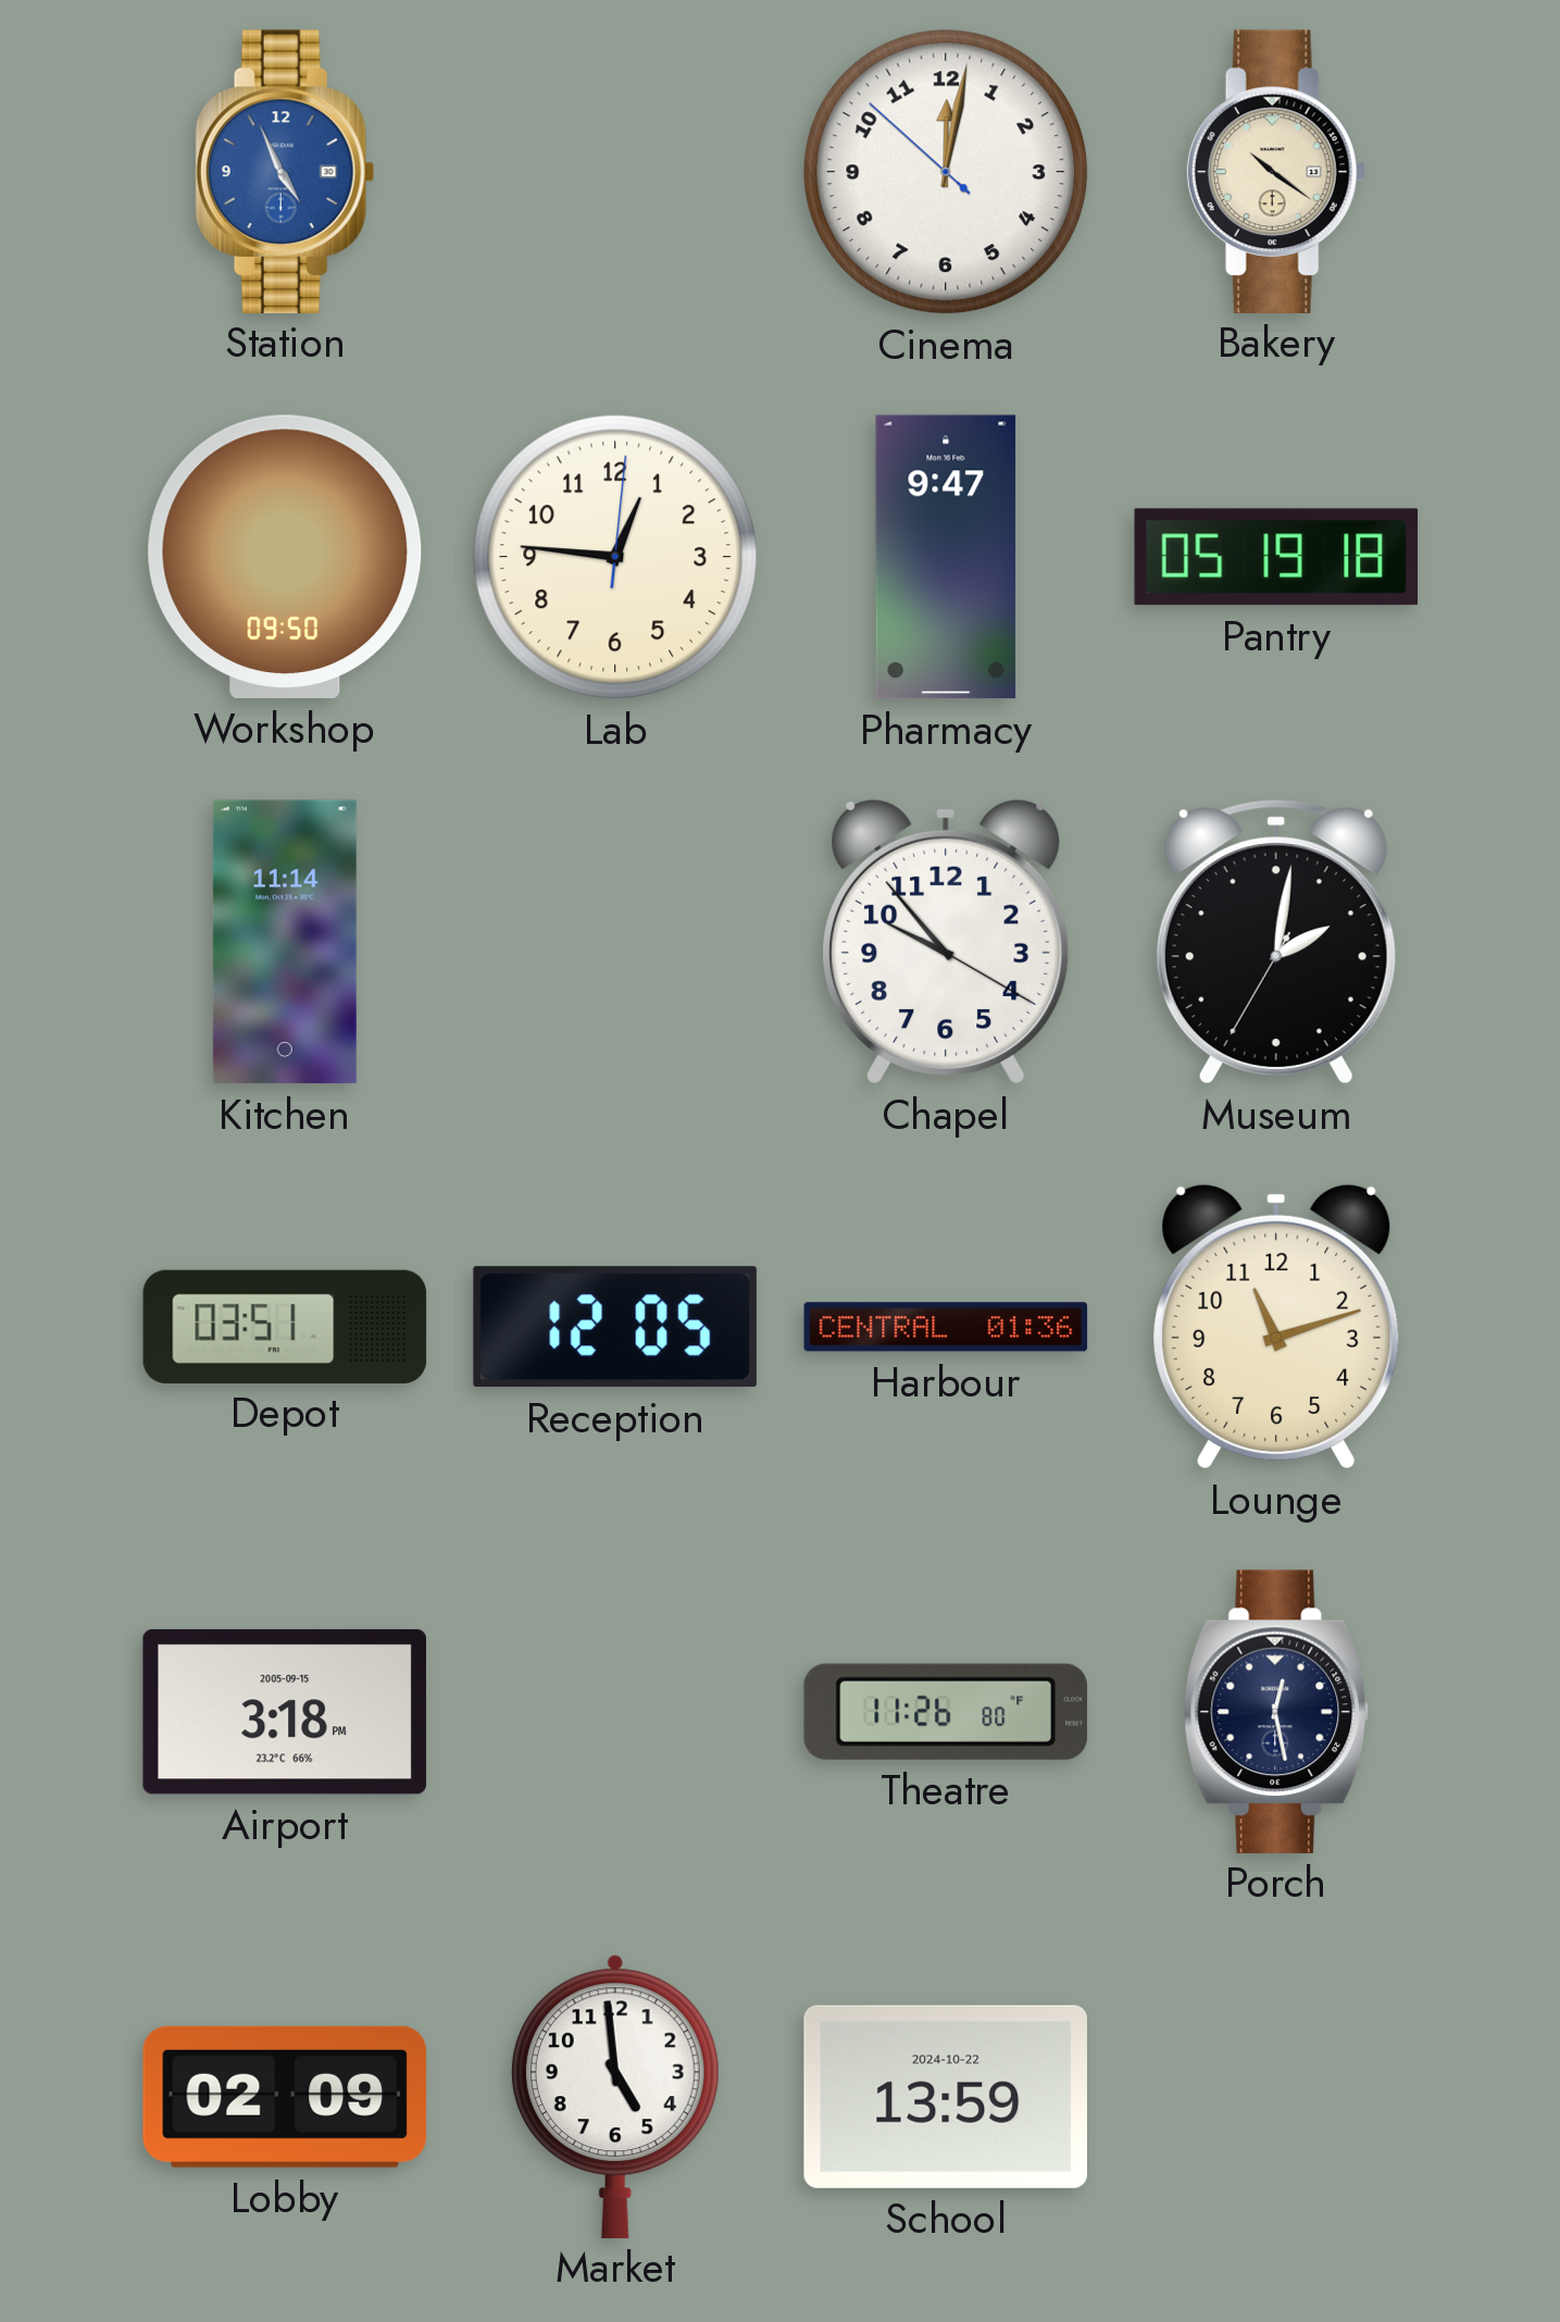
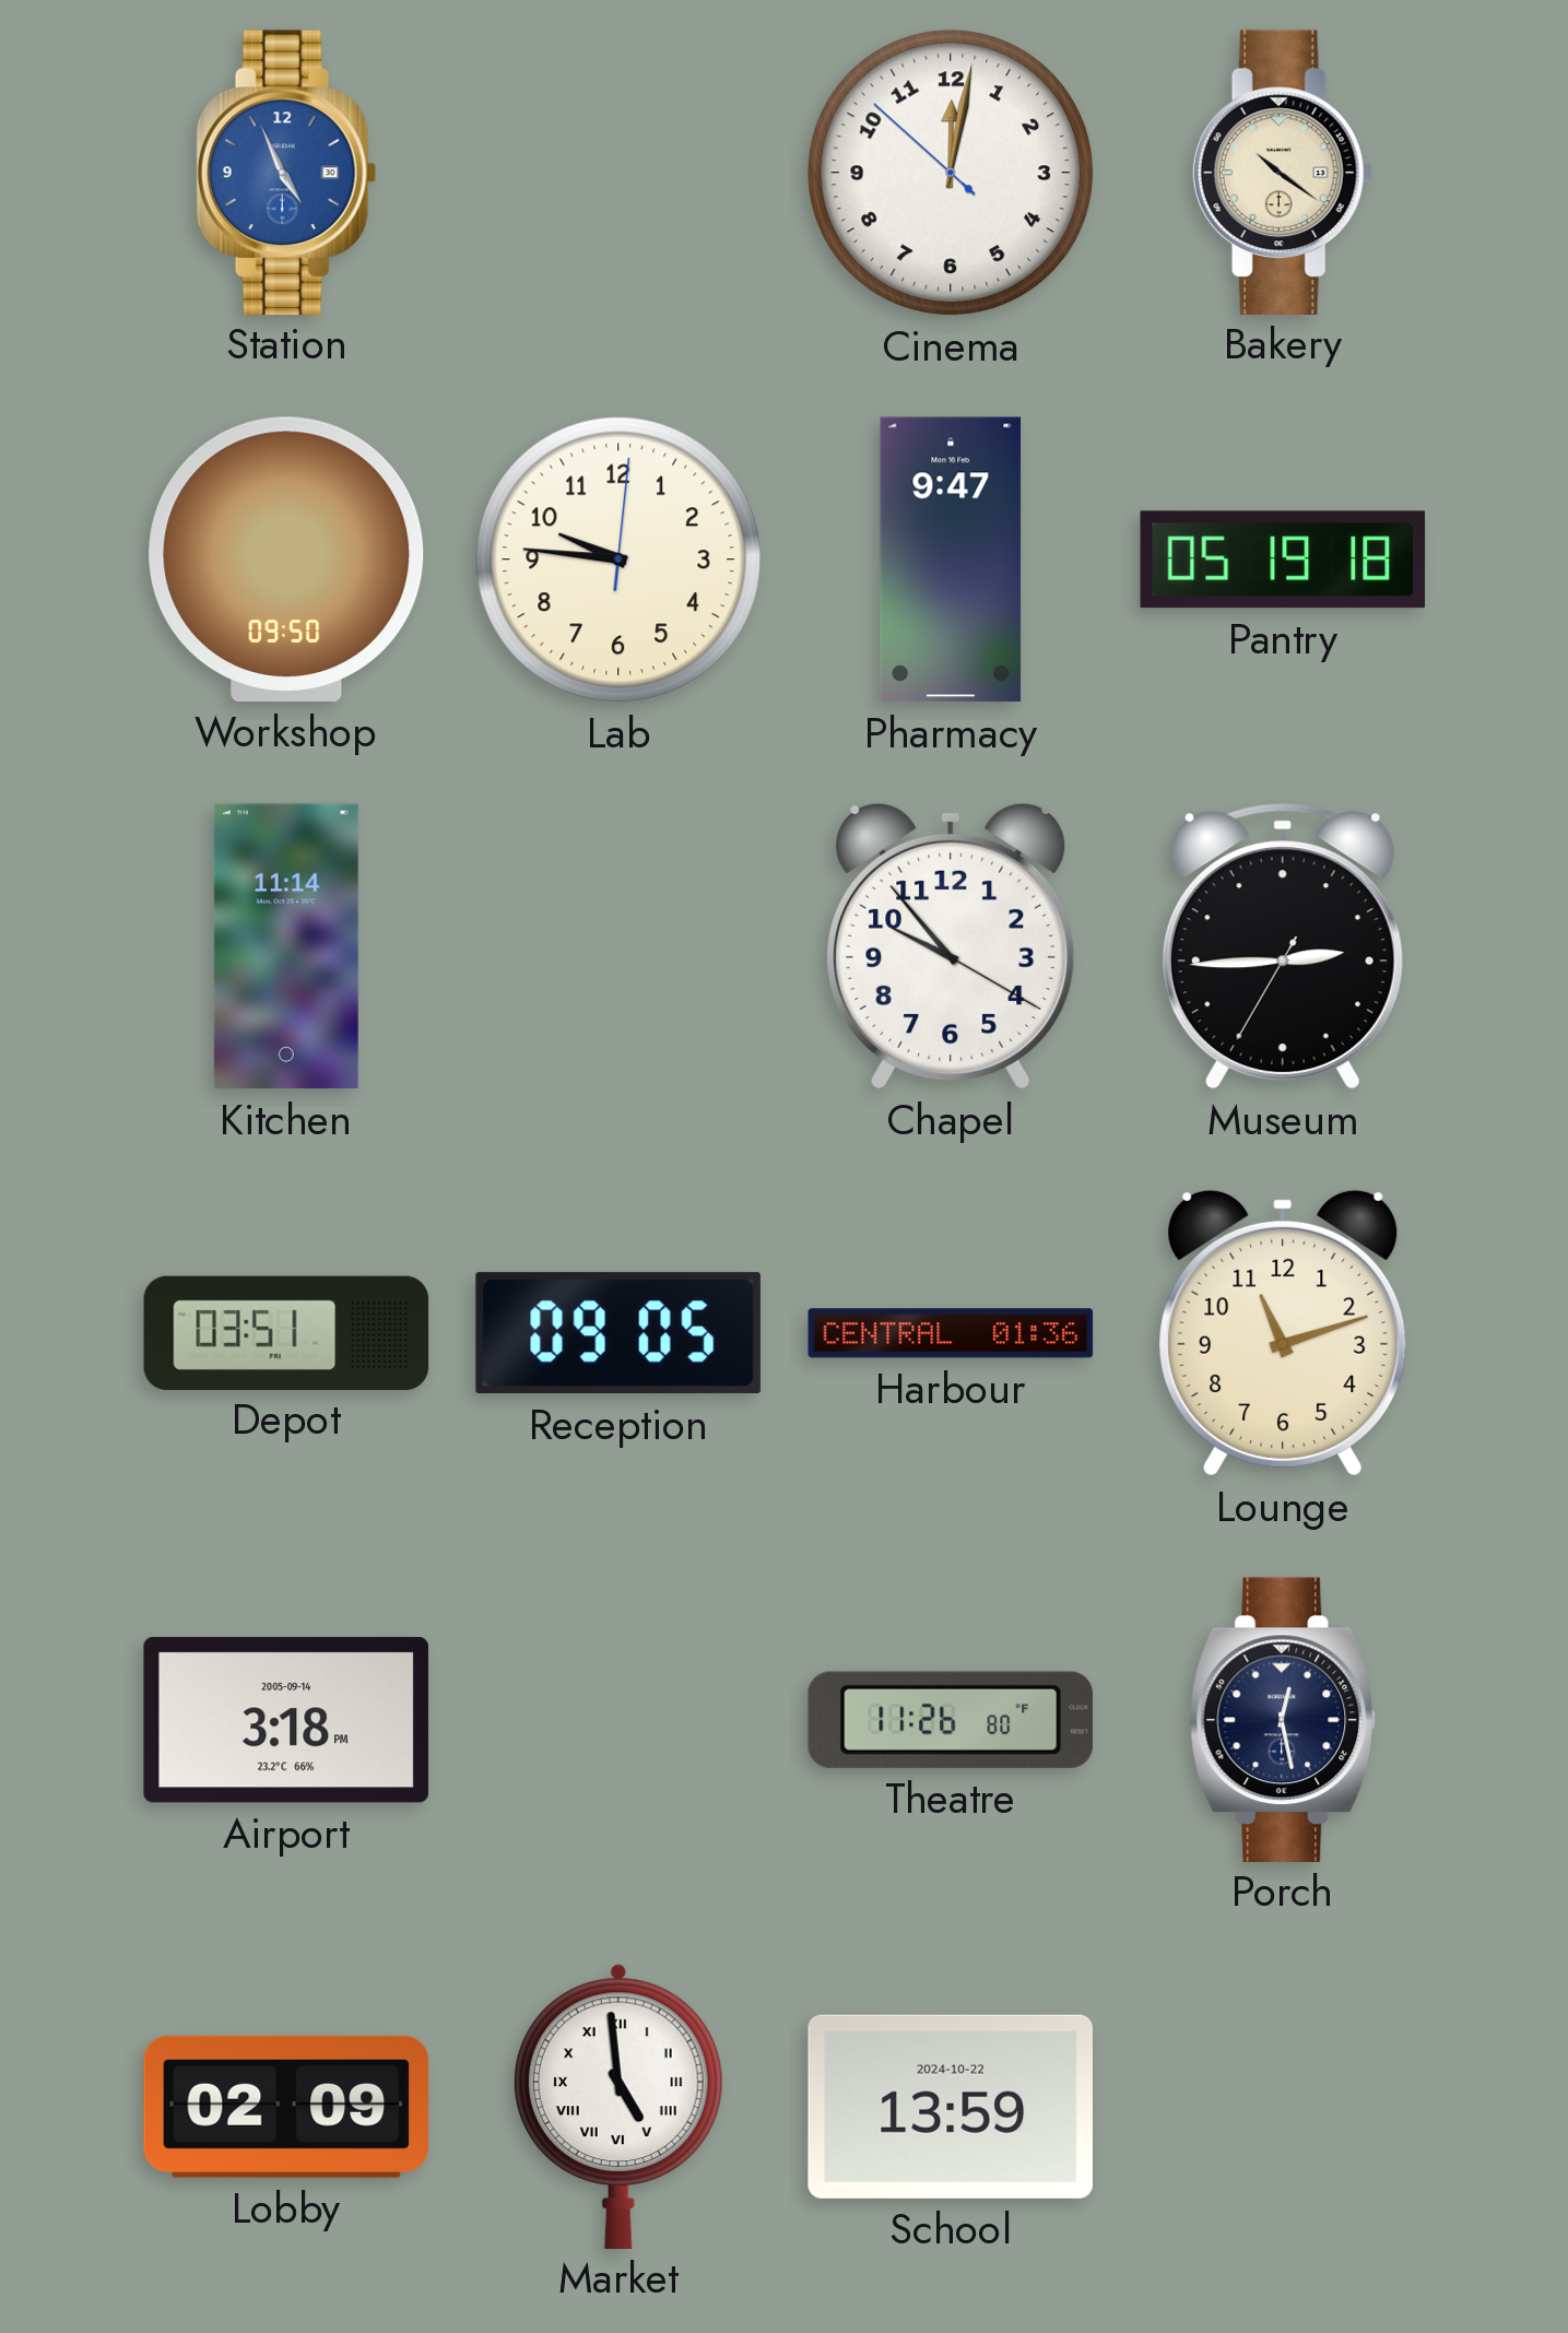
Lab: 12:46 -> 9:46
Museum: 2:01 -> 2:44
Reception: 12:05 -> 09:05
Airport date: 2005-09-15 -> 2005-09-14
Market numerals: Arabic -> Roman
